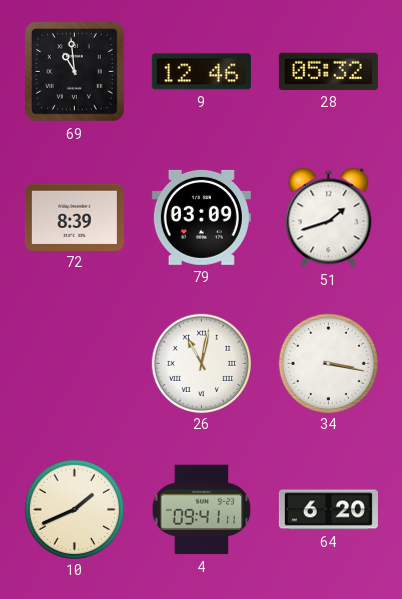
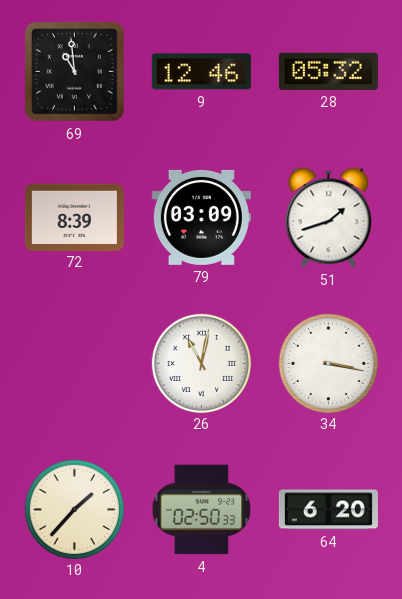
10: 1:41 -> 1:37
4: 09:41 -> 02:50
